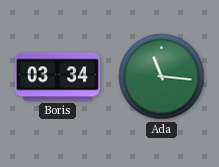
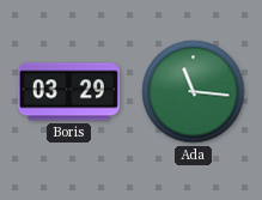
Boris: 03:34 -> 03:29
